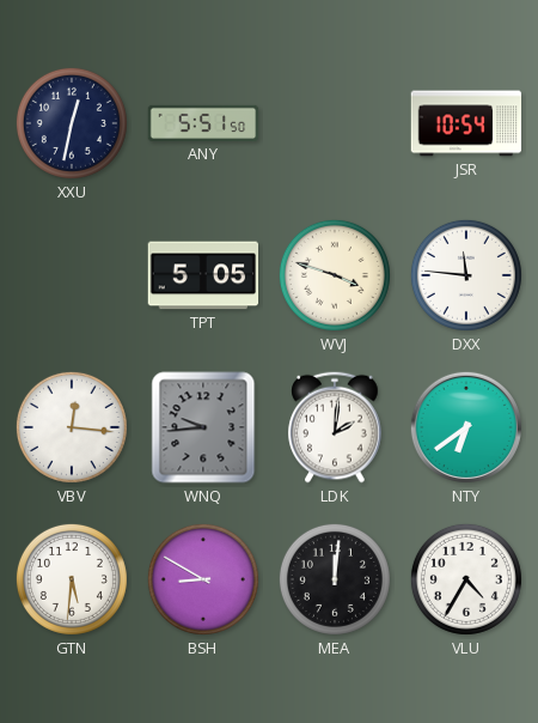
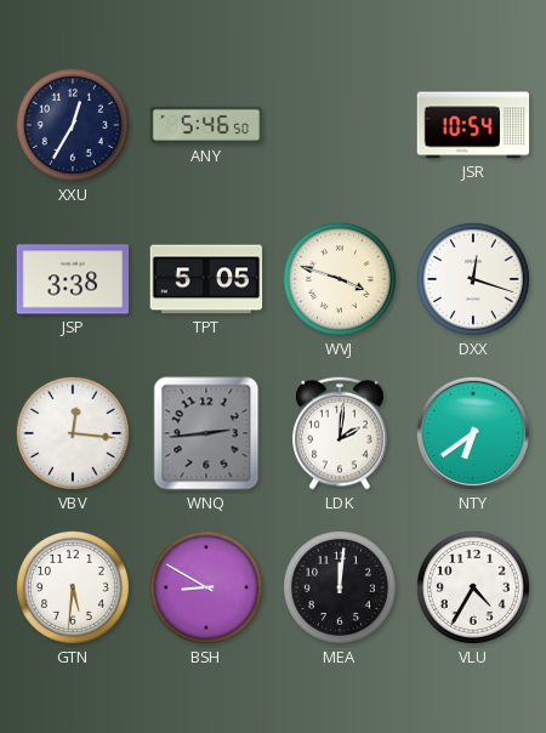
XXU: 12:32 -> 12:35
ANY: 5:51 -> 5:46
JSP: none -> 3:38
DXX: 11:46 -> 12:18
WNQ: 9:44 -> 2:44
